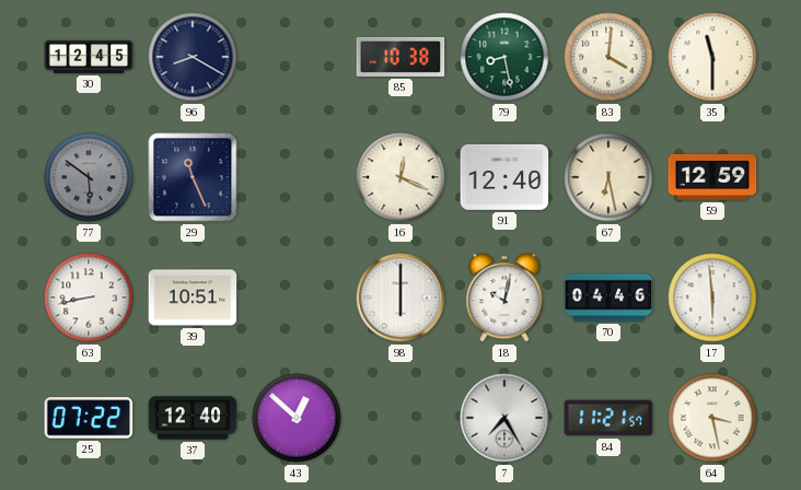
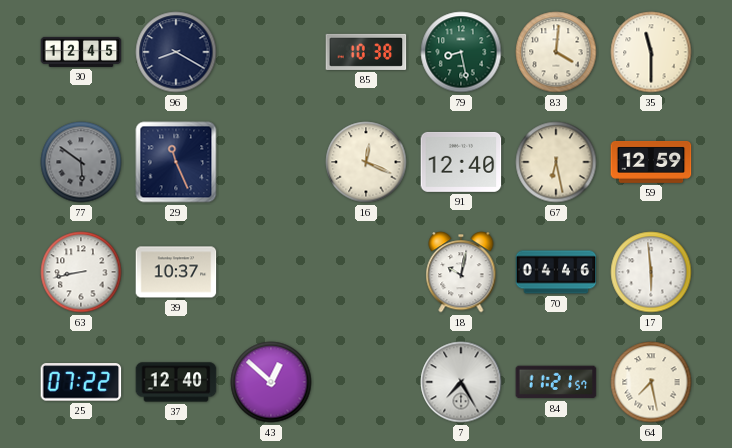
39: 10:51 -> 10:37
98: 6:00 -> none
64: 3:28 -> 7:28
